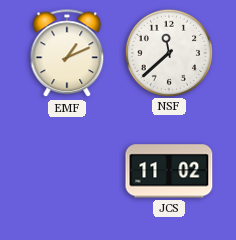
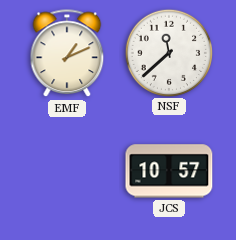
JCS: 11:02 -> 10:57
